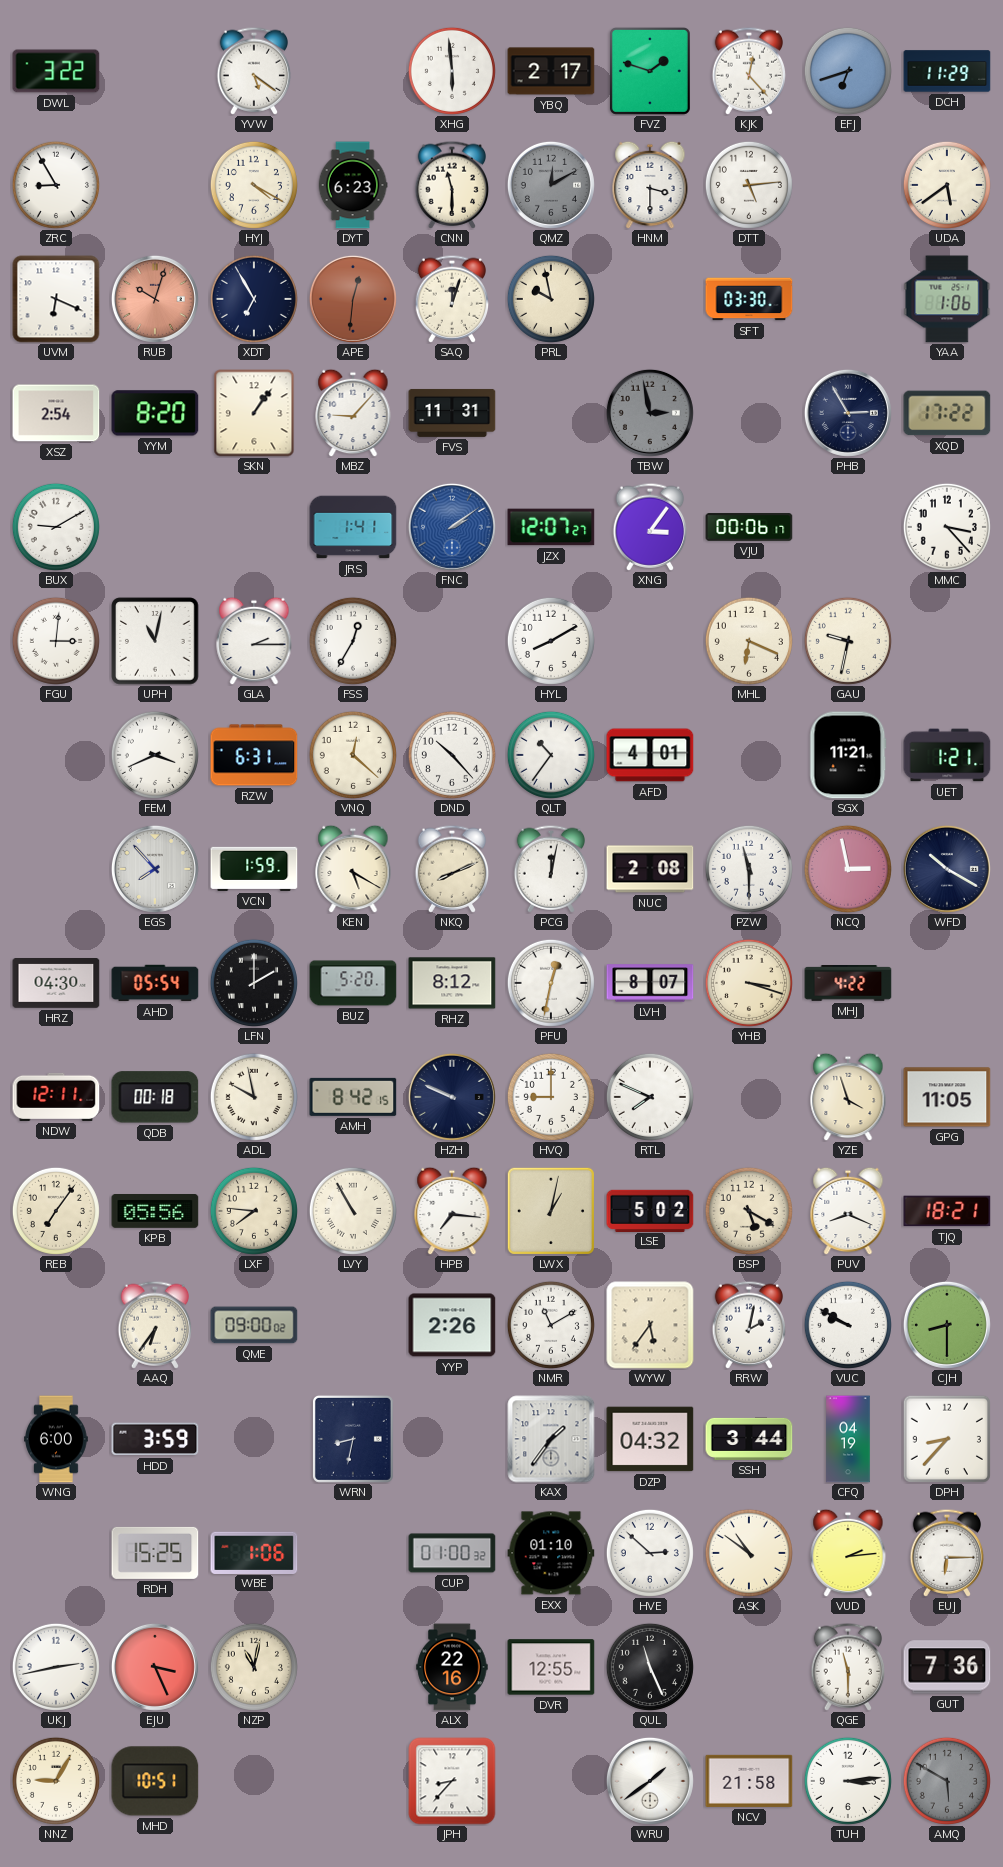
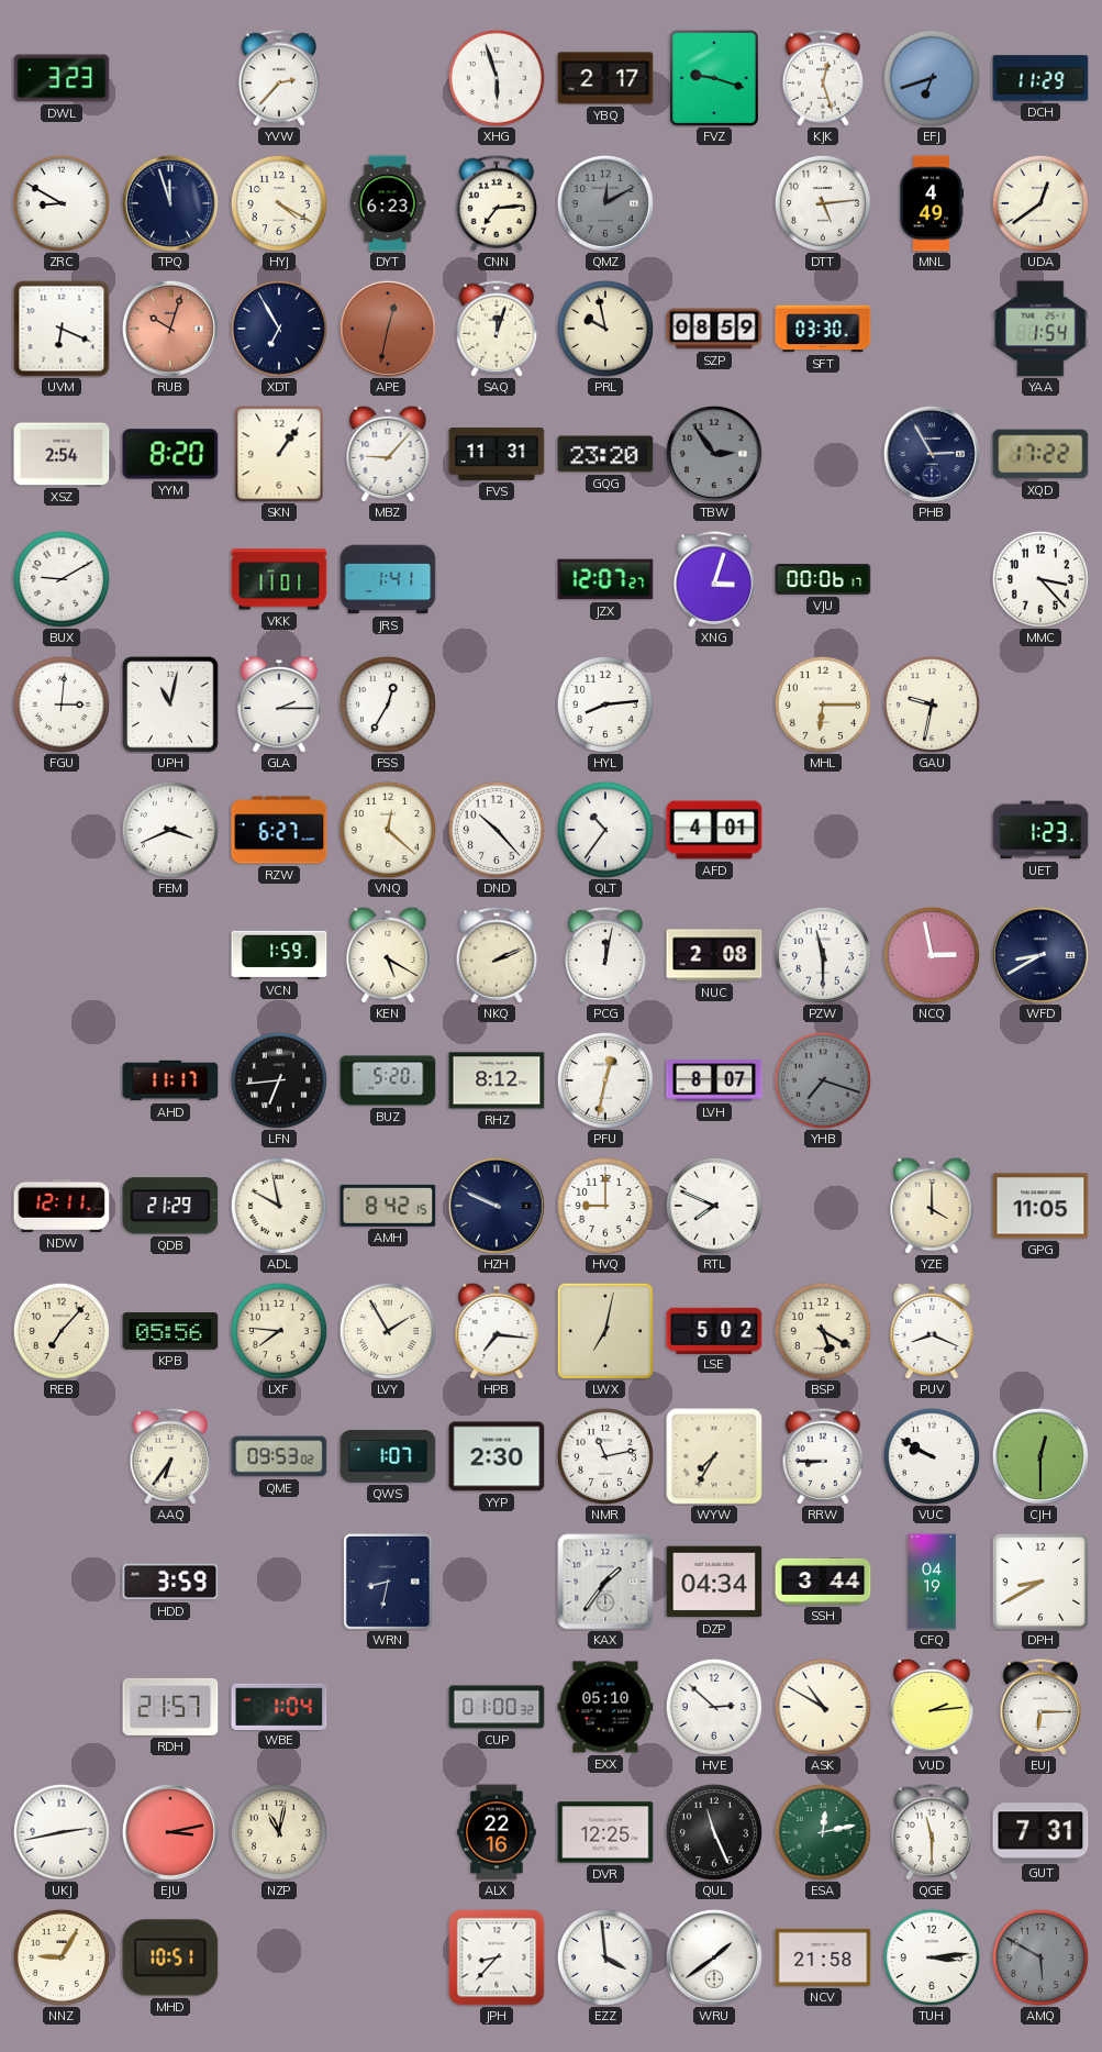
DWL: 3:22 -> 3:23
YVW: 5:21 -> 2:37
XHG: 5:59 -> 5:57
FVZ: 1:48 -> 9:18
KJK: 12:23 -> 12:27
ZRC: 8:55 -> 8:50
TPQ: none -> 11:57
CNN: 11:30 -> 7:14
HNM: 3:30 -> none
MNL: none -> 4:49
UDA: 5:39 -> 12:39
APE: 12:31 -> 12:32
SZP: none -> 08:59
YAA: 1:06 -> 1:54
GQG: none -> 23:20
TBW: 2:58 -> 2:54
VKK: none -> 11:01
FNC: 2:09 -> none
XNG: 3:06 -> 3:03
HYL: 8:10 -> 8:14
MHL: 6:19 -> 6:15
RZW: 6:31 -> 6:27
SGX: 11:21 -> none
UET: 1:21 -> 1:23
EGS: 7:53 -> none
NKQ: 8:11 -> 2:11
WFD: 10:20 -> 8:40
HRZ: 04:30 -> none
AHD: 05:54 -> 11:17
LFN: 2:00 -> 6:44
YHB: 3:18 -> 7:18
YHB dial: cream -> grey
MHJ: 4:22 -> none
QDB: 00:18 -> 21:29
YZE: 3:57 -> 4:00
REB: 7:06 -> 7:07
LVY: 10:55 -> 1:55
LWX: 1:02 -> 7:02
TJQ: 18:21 -> none
QME: 09:00 -> 09:53
QWS: none -> 1:07
YYP: 2:26 -> 2:30
NMR: 11:10 -> 11:13
WYW: 5:36 -> 7:35
RRW: 2:02 -> 8:45
CJH: 8:30 -> 12:30
WNG: 6:00 -> none
DZP: 04:32 -> 04:34
DPH: 8:37 -> 8:40
RDH: 15:25 -> 21:57
WBE: 1:06 -> 1:04
EXX: 01:10 -> 05:10
ASK: 10:51 -> 10:50
EJU: 3:26 -> 3:13
DVR: 12:55 -> 12:25
ESA: none -> 12:13
GUT: 7:36 -> 7:31
EZZ: none -> 3:59
